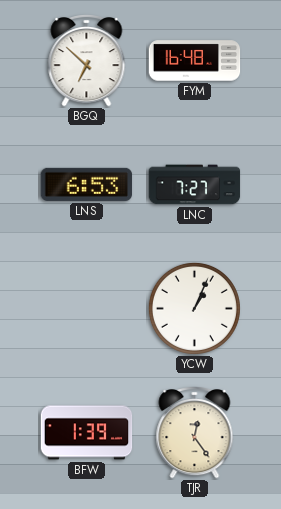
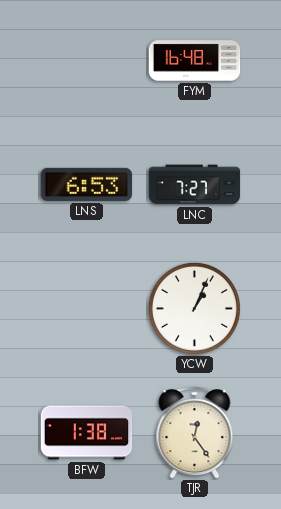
BGQ: 6:52 -> none
BFW: 1:39 -> 1:38
